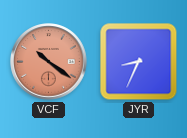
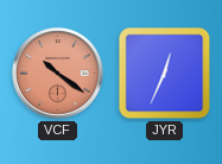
JYR: 8:34 -> 12:34
